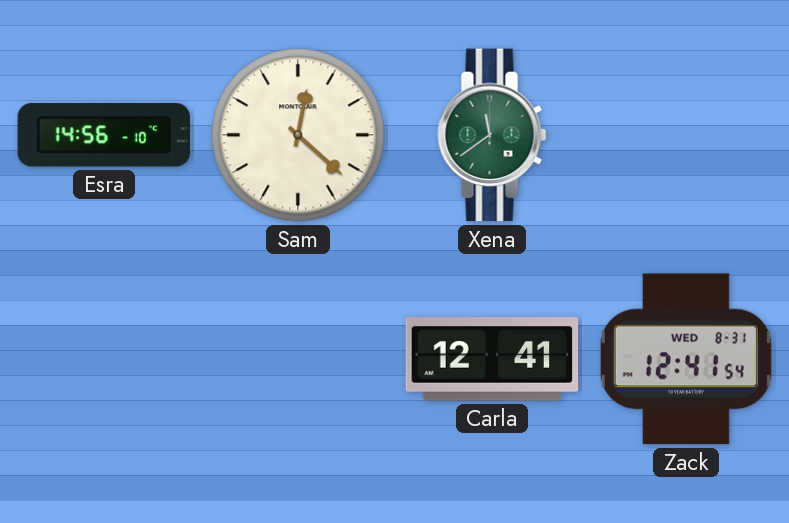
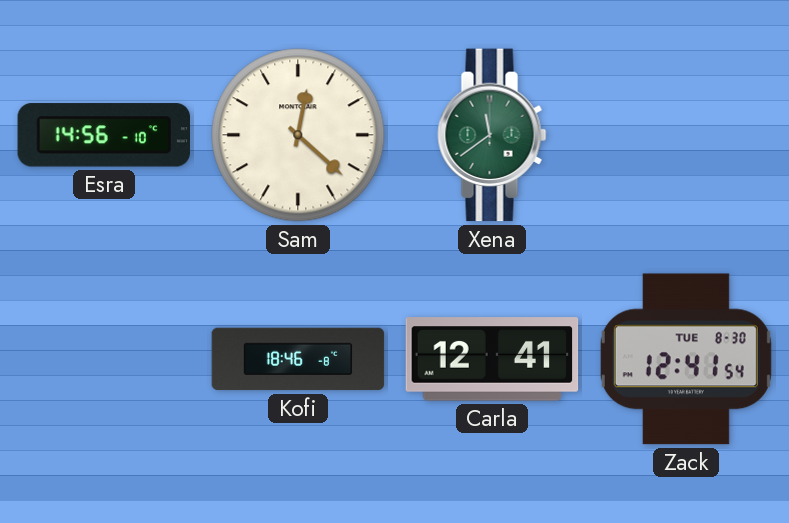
Kofi: none -> 18:46
Zack date: WED 8-31 -> TUE 8-30
